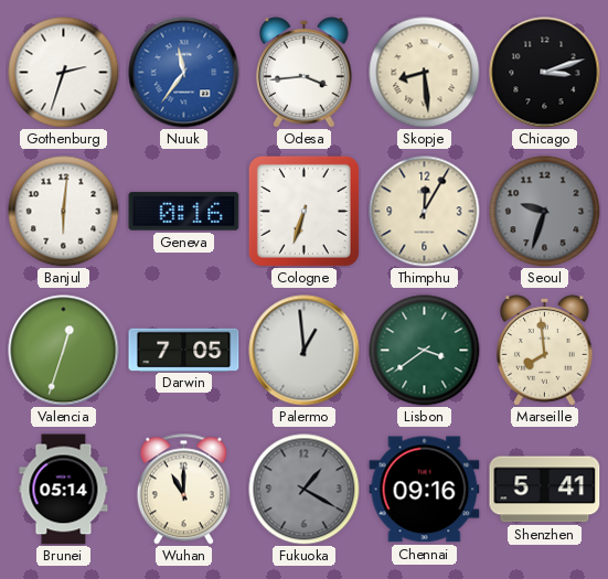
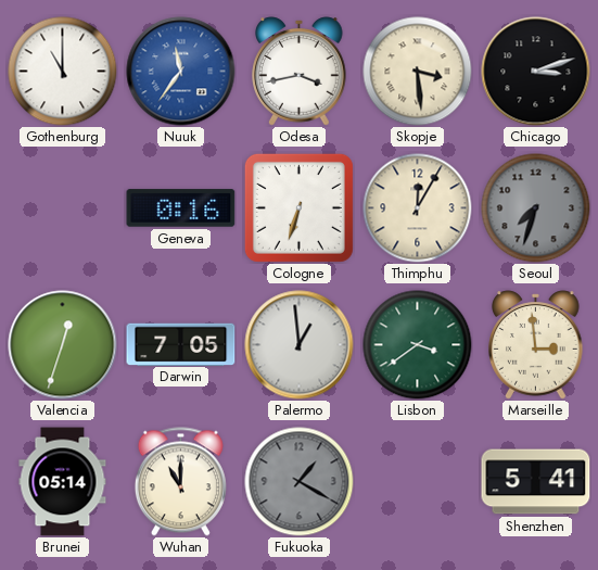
Gothenburg: 2:33 -> 11:00
Odesa: 3:44 -> 3:43
Skopje: 8:29 -> 3:29
Banjul: 6:01 -> none
Seoul: 9:33 -> 7:33
Marseille: 7:59 -> 2:59
Chennai: 09:16 -> none
